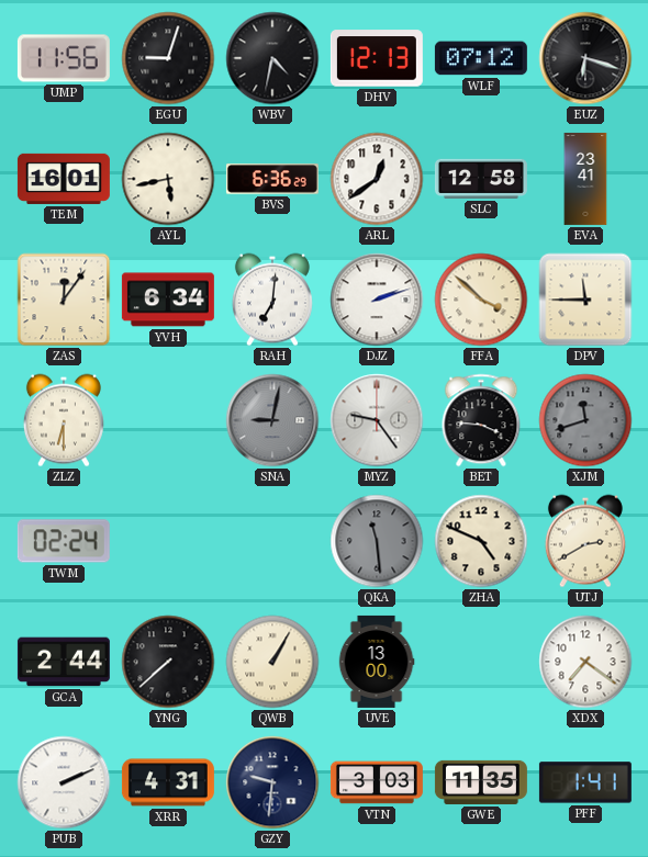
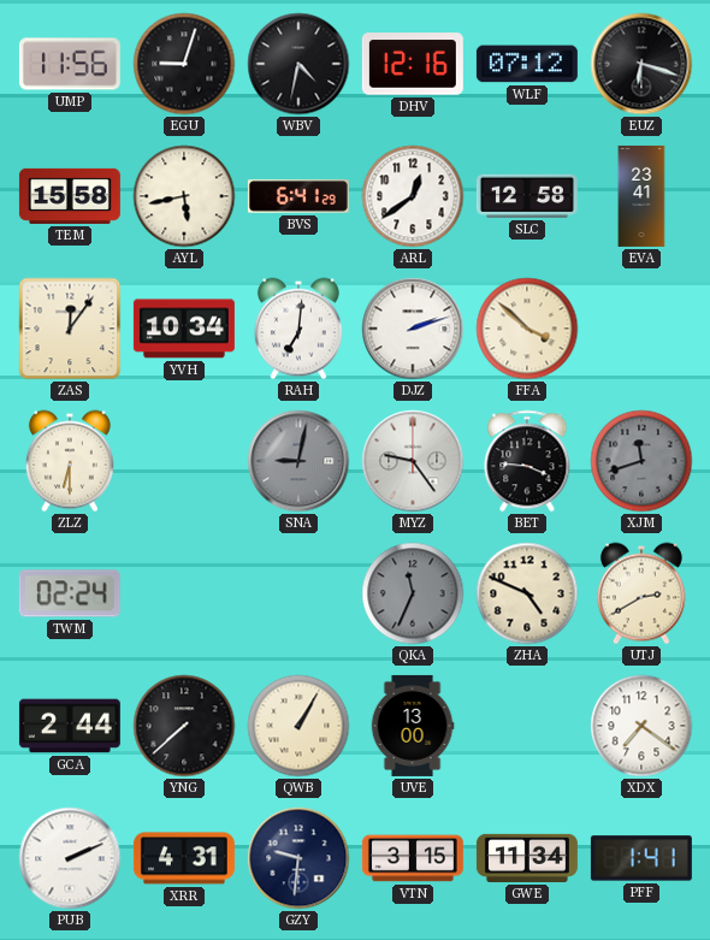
DHV: 12:13 -> 12:16
TEM: 16:01 -> 15:58
BVS: 6:36 -> 6:41
YVH: 6:34 -> 10:34
DPV: 11:45 -> none
QKA: 11:29 -> 11:34
VTN: 3:03 -> 3:15
GWE: 11:35 -> 11:34
